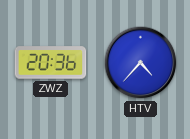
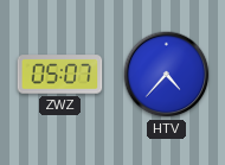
ZWZ: 20:36 -> 05:07
